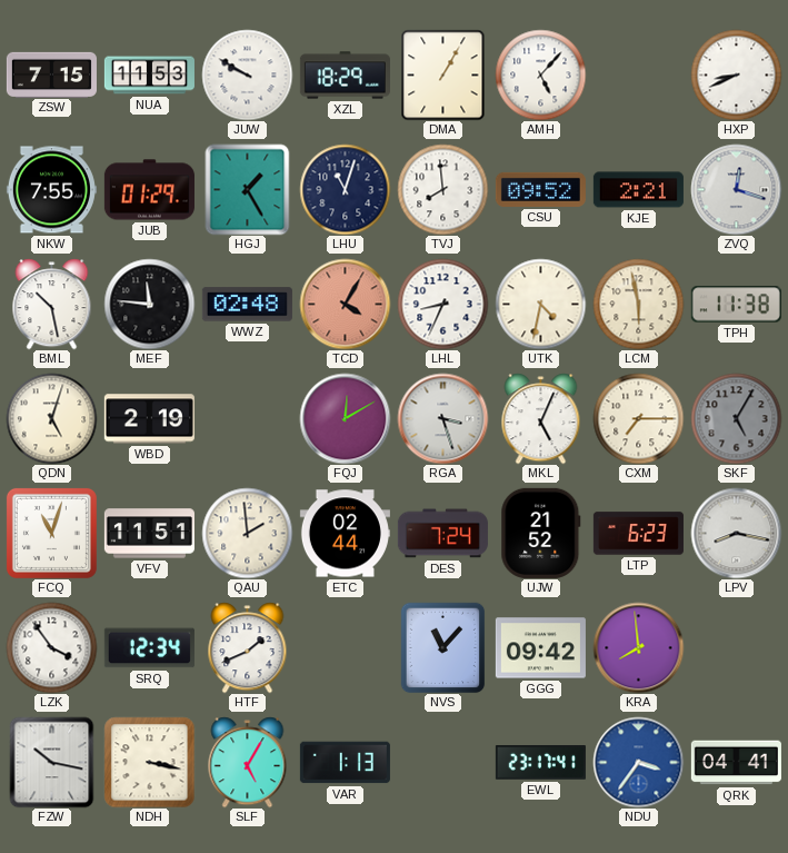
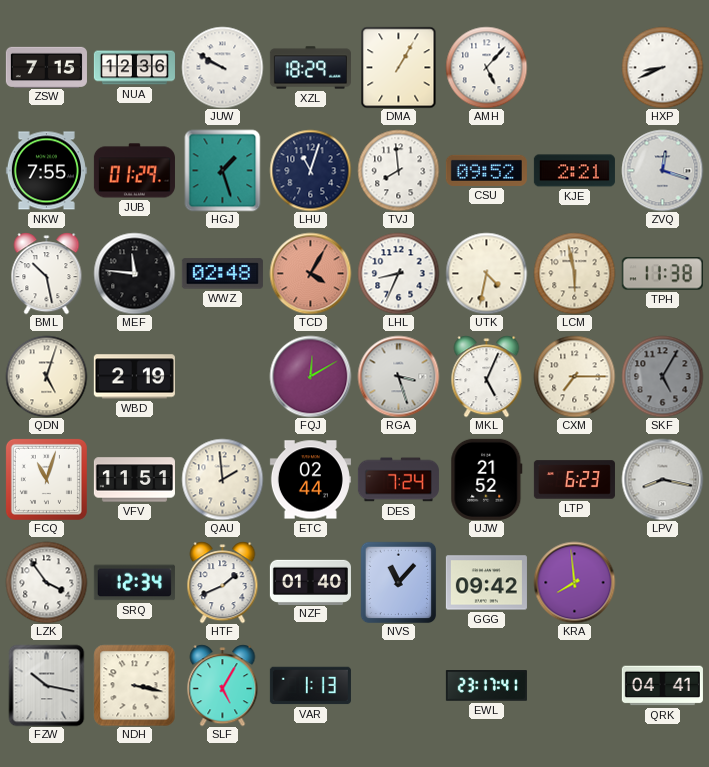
NUA: 11:53 -> 12:36
HGJ: 1:25 -> 1:27
NZF: none -> 01:40
NDU: 3:36 -> none
